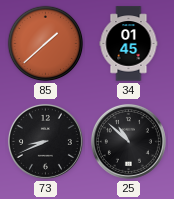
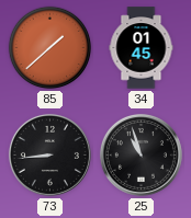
73: 8:41 -> 8:44
25: 10:52 -> 10:57
